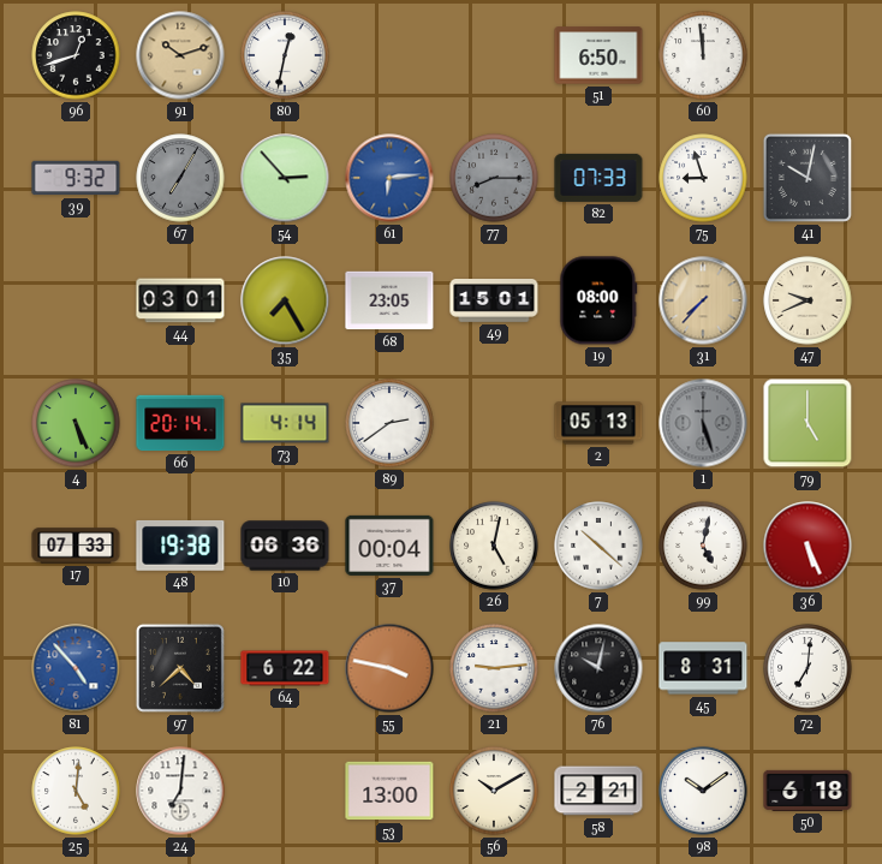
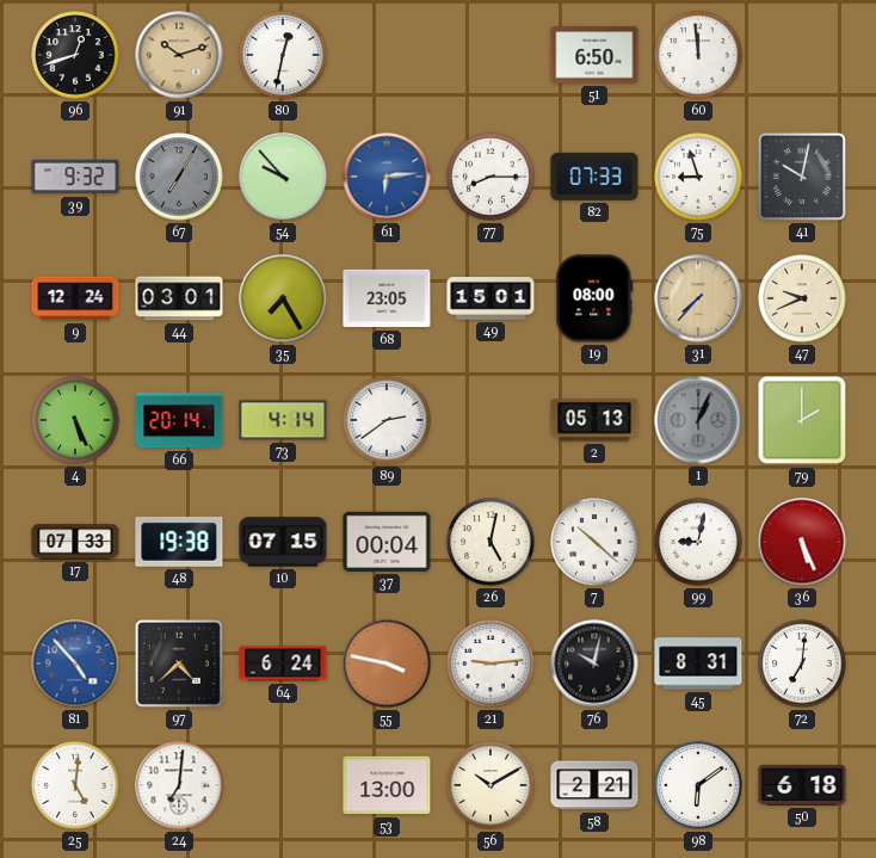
54: 2:53 -> 9:53
77 dial: grey -> white
9: none -> 12:24
1: 5:27 -> 1:04
79: 5:00 -> 2:00
10: 06:36 -> 07:15
99: 5:02 -> 9:02
64: 6:22 -> 6:24
98: 10:09 -> 6:09
